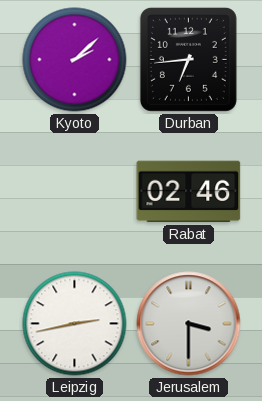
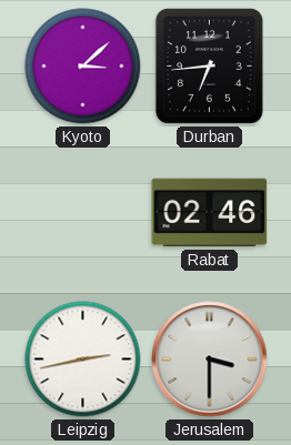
Kyoto: 2:08 -> 3:08
